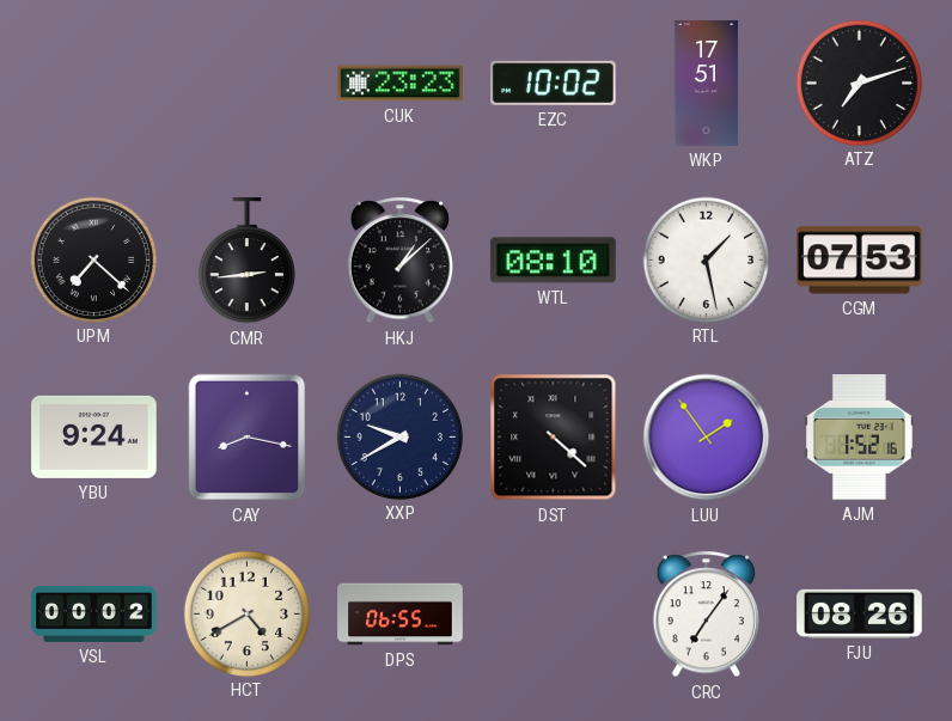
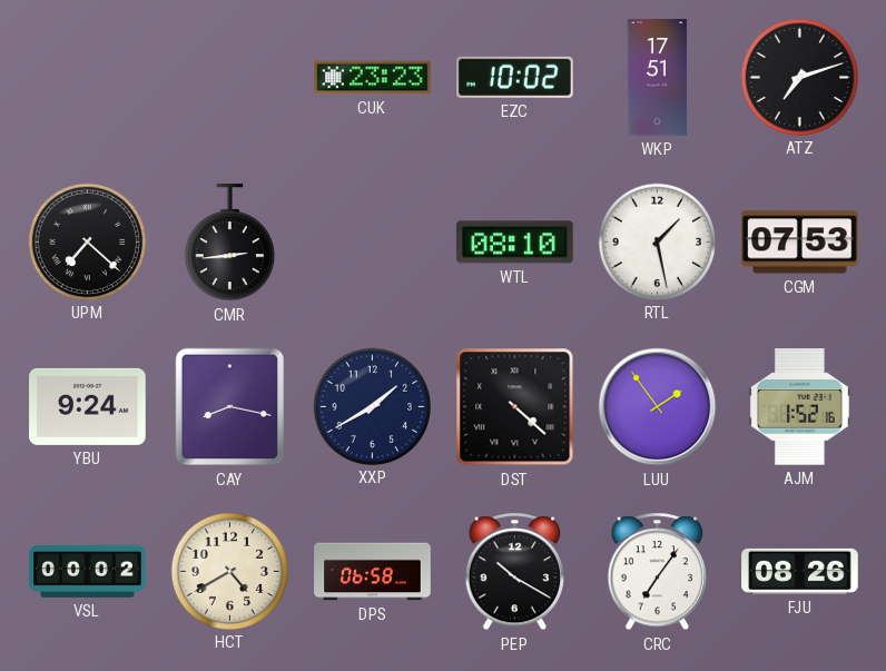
HKJ: 1:08 -> none
XXP: 9:40 -> 1:40
DPS: 06:55 -> 06:58
PEP: none -> 10:20
